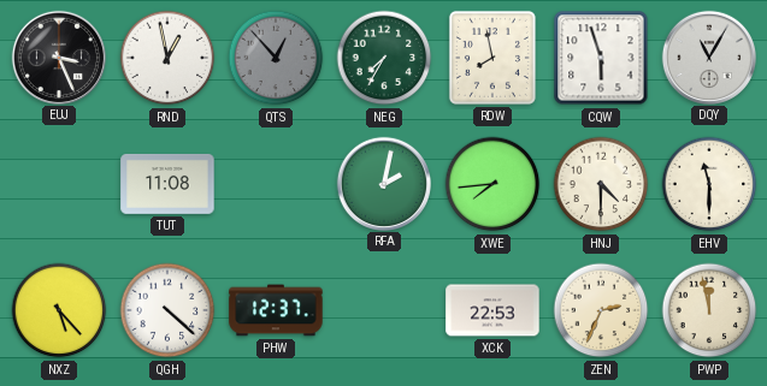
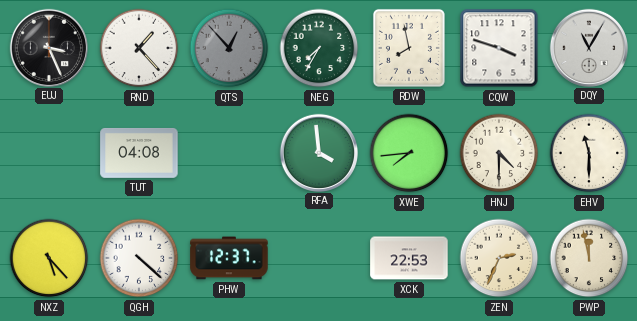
RND: 12:58 -> 1:23
CQW: 5:57 -> 3:48
TUT: 11:08 -> 04:08
RFA: 2:02 -> 3:59
